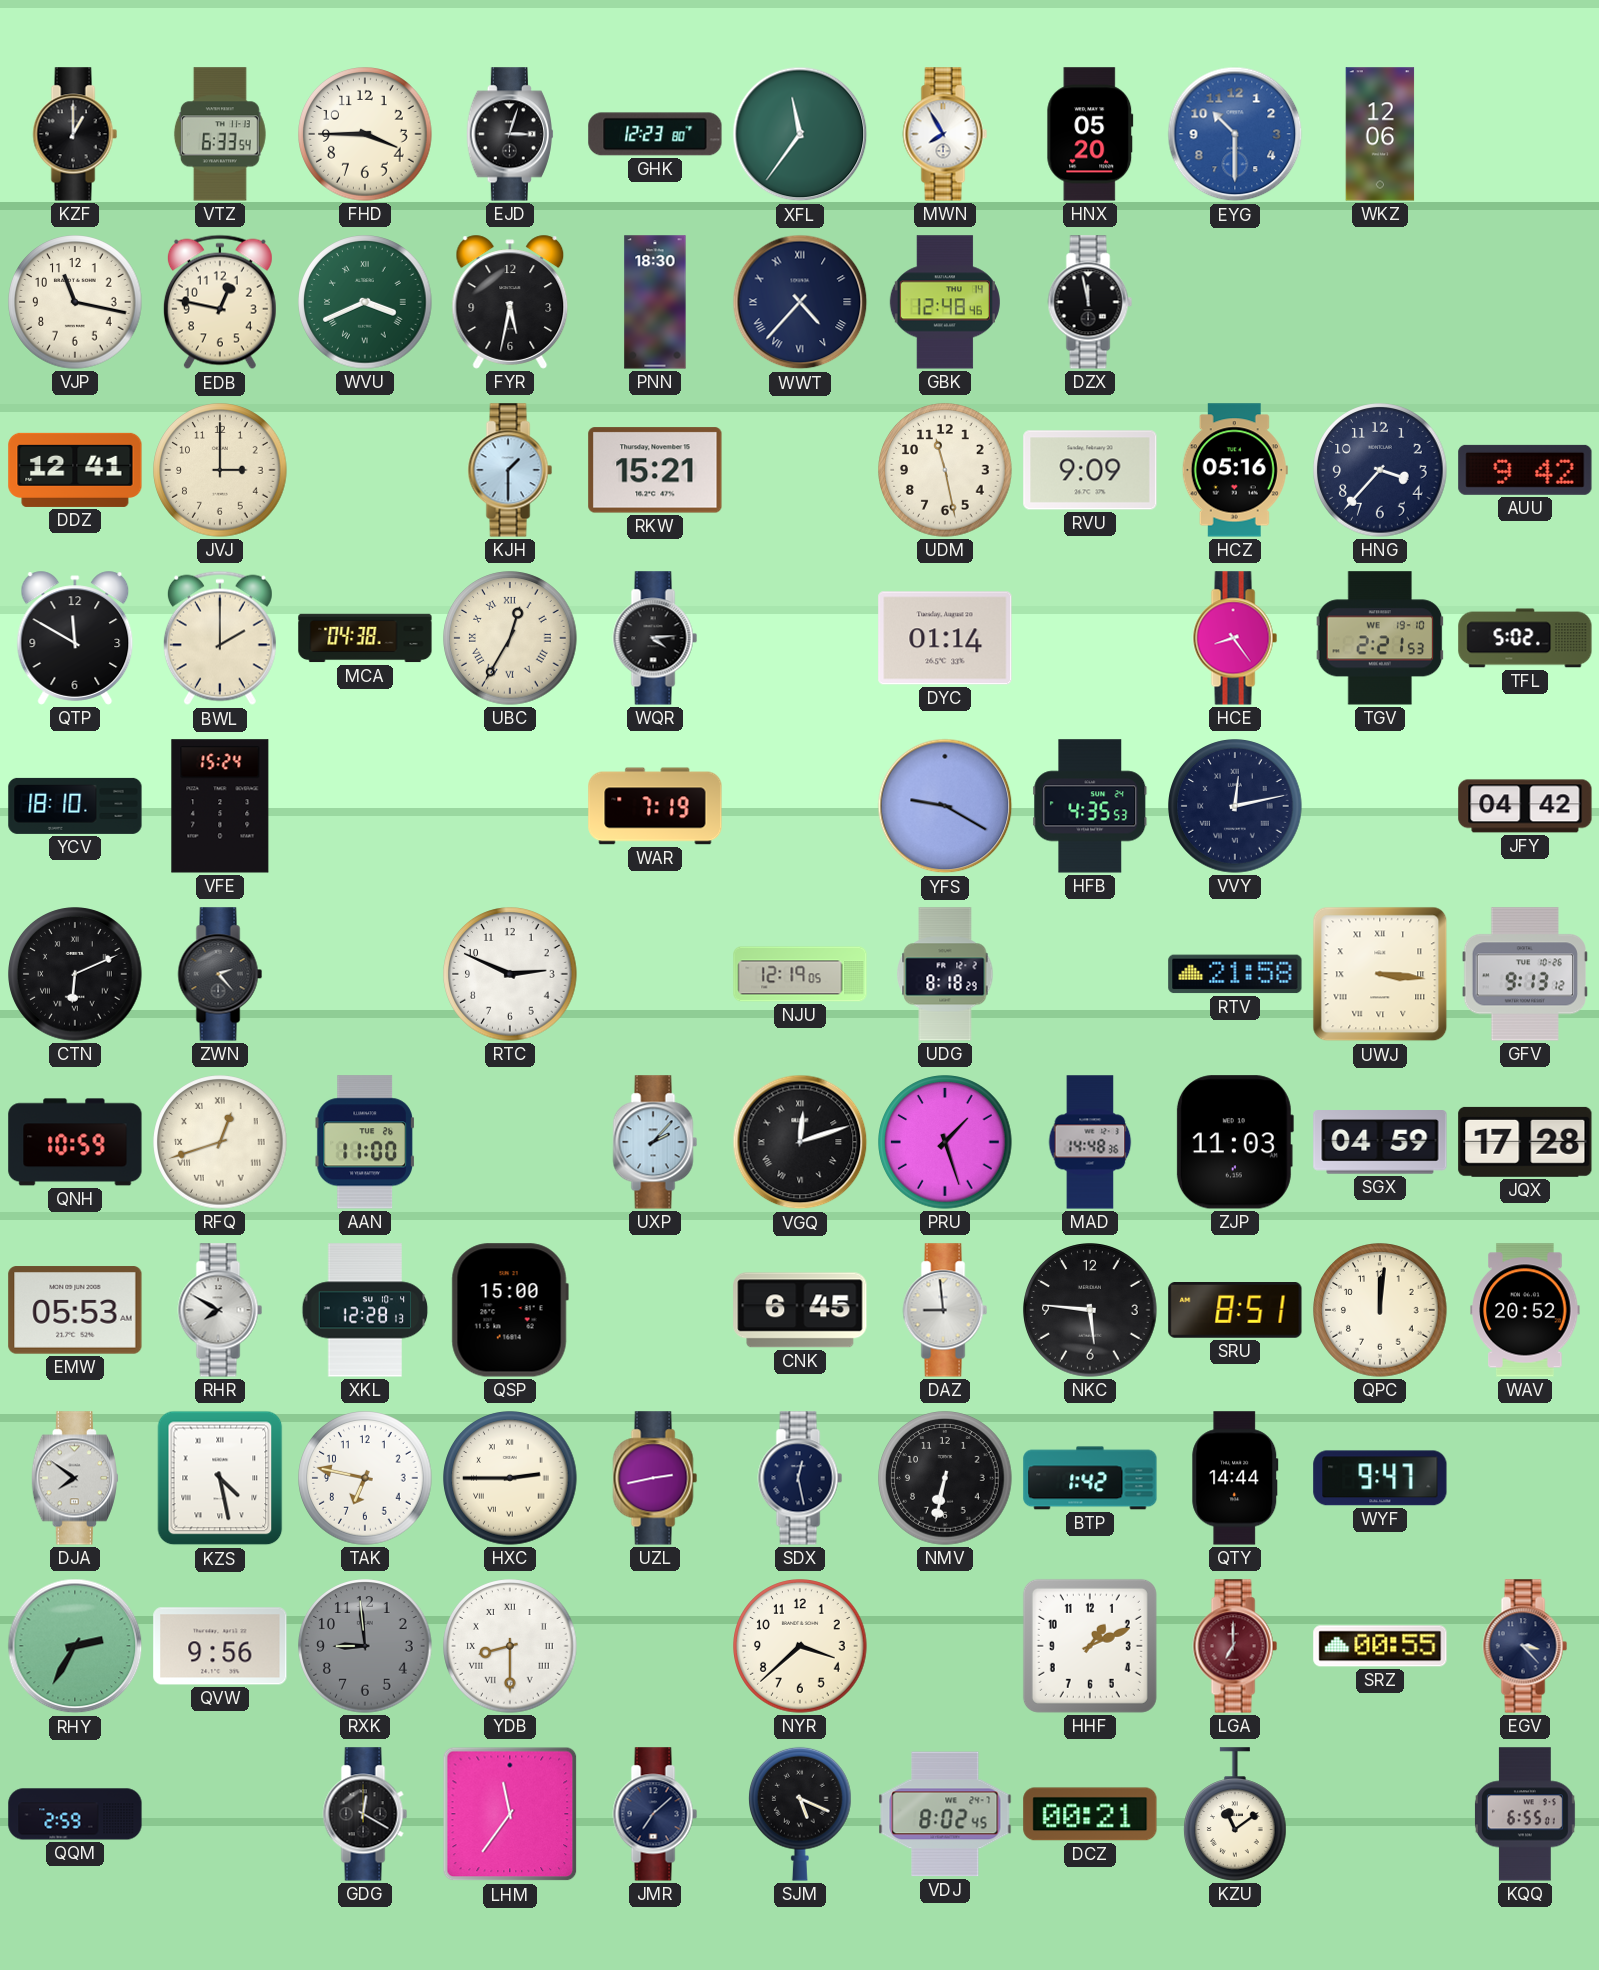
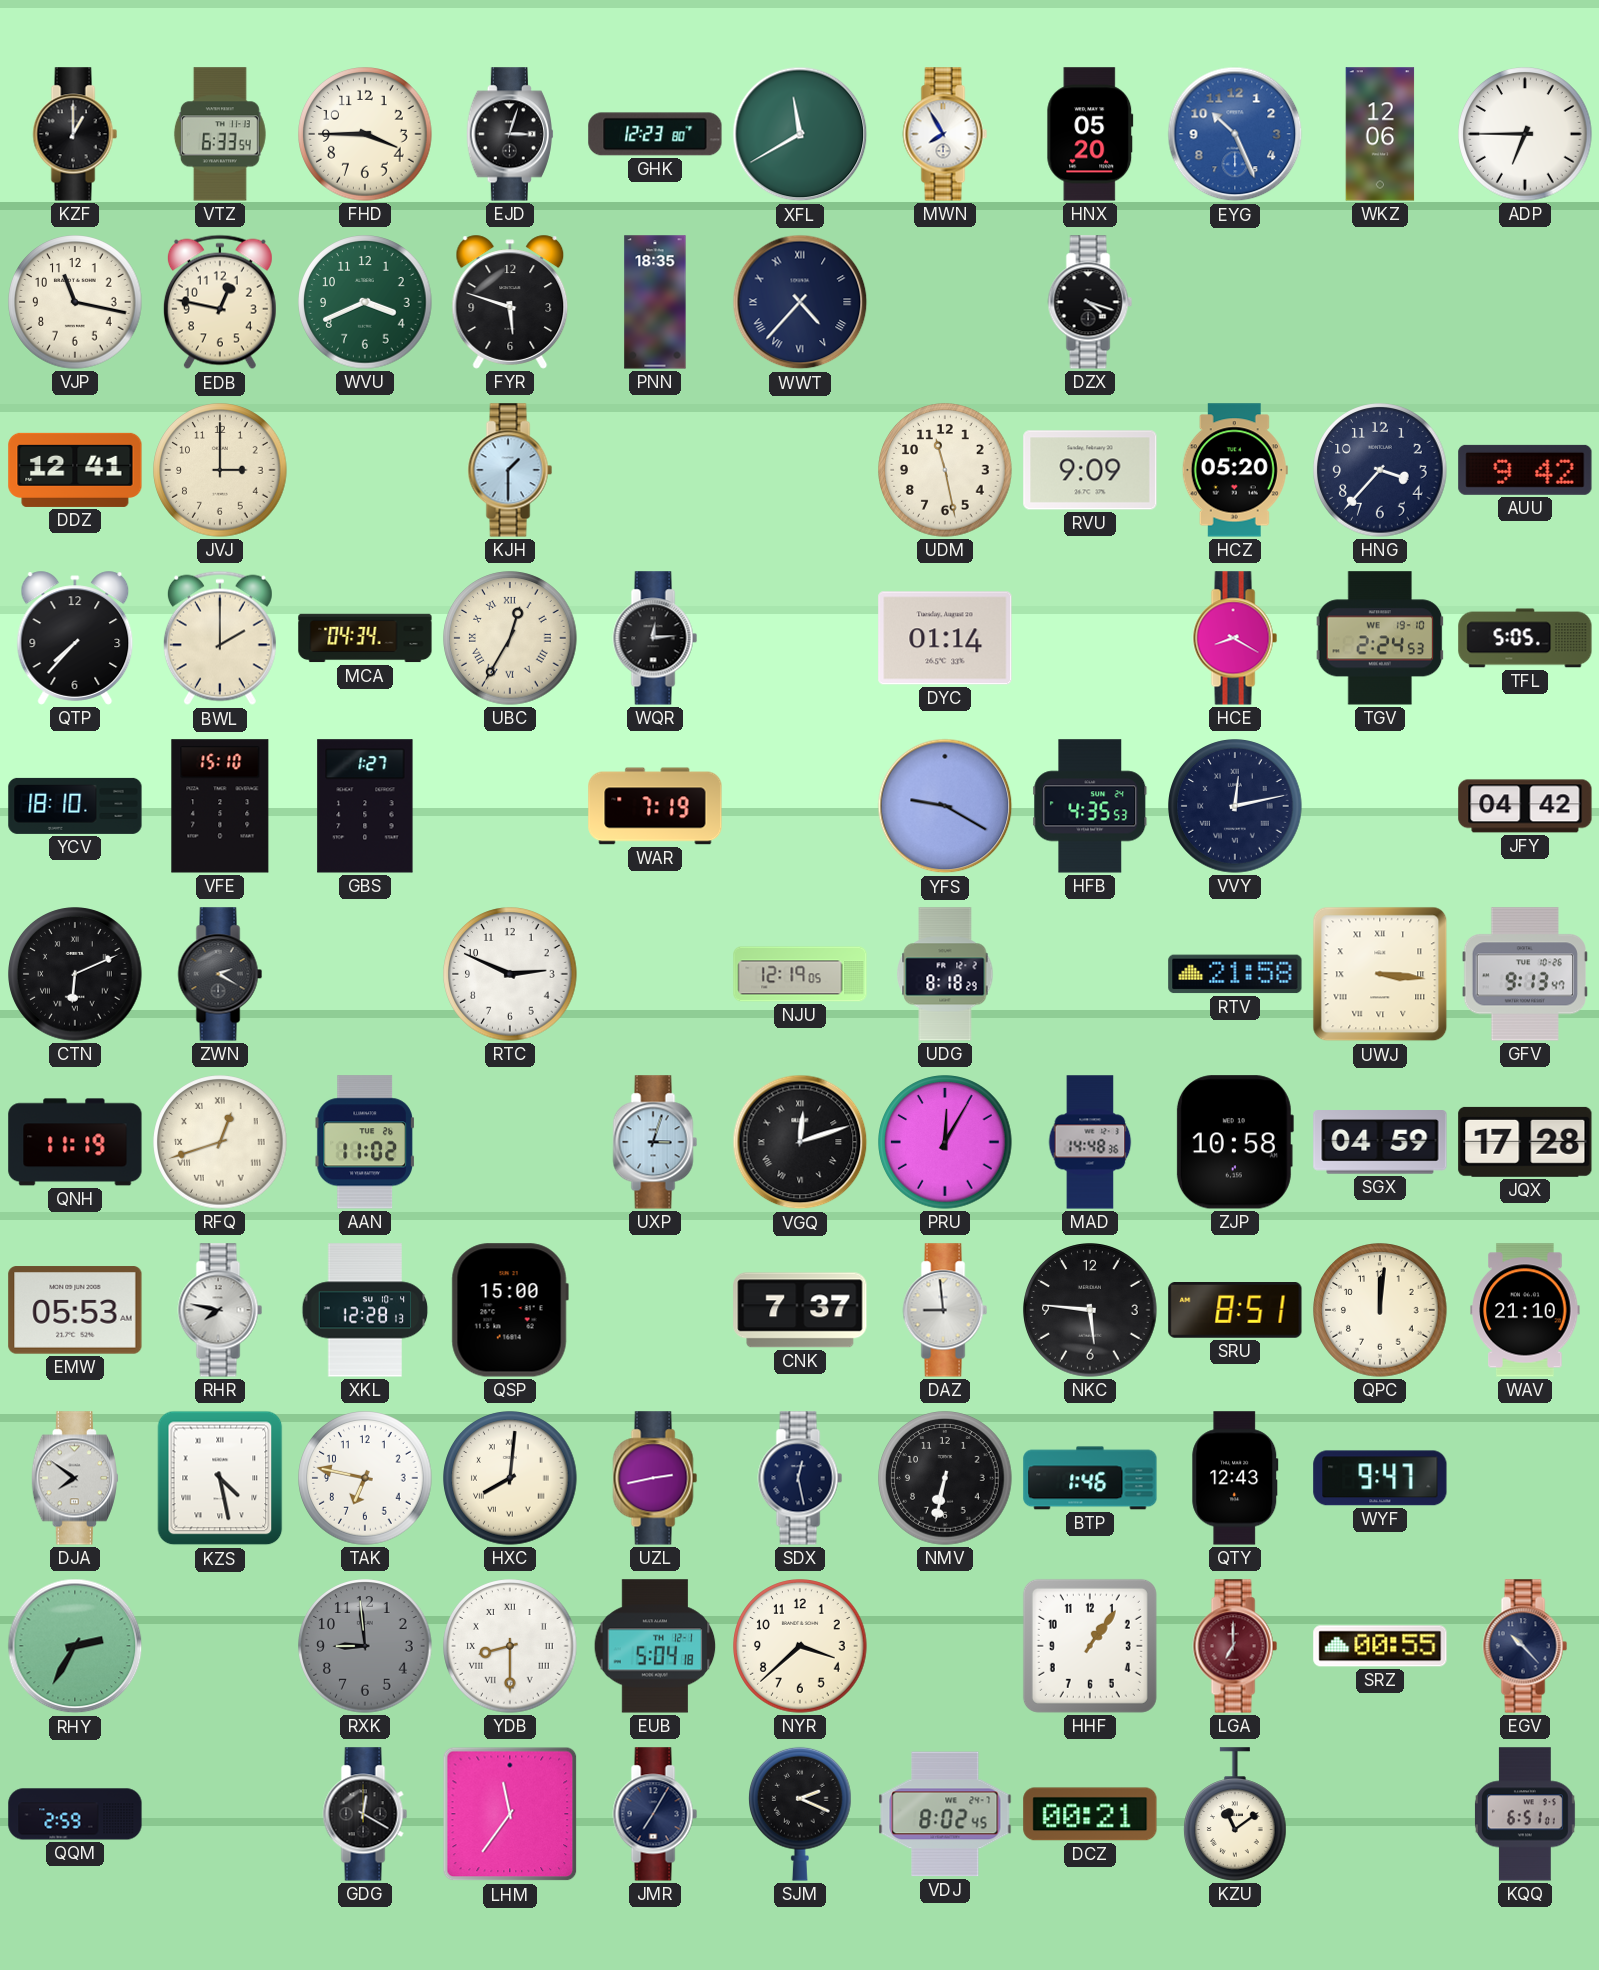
XFL: 11:36 -> 11:40
EYG: 10:30 -> 10:26
ADP: none -> 6:45
WVU numerals: Roman -> Arabic
FYR: 5:32 -> 5:48
PNN: 18:30 -> 18:35
GBK: 12:48 -> none
DZX: 11:58 -> 4:18
RKW: 15:21 -> none
HCZ: 05:16 -> 05:20
QTP: 11:50 -> 7:37
MCA: 04:38 -> 04:34
WQR: 4:14 -> 12:14
HCE: 8:24 -> 8:20
TGV: 2:21 -> 2:24
TFL: 5:02 -> 5:05
VFE: 15:24 -> 15:10
GBS: none -> 1:27
ZWN: 2:23 -> 2:20
GFV: 9:13:12 -> 9:13:47
QNH: 10:59 -> 11:19
AAN: 11:00 -> 11:02
UXP: 2:07 -> 3:03
PRU: 1:27 -> 12:05
ZJP: 11:03 -> 10:58
RHR: 7:50 -> 7:47
CNK: 6:45 -> 7:37
WAV: 20:52 -> 21:10
HXC: 2:45 -> 8:01
BTP: 1:42 -> 1:46
QTY: 14:44 -> 12:43
QVW: 9:56 -> none
EUB: none -> 5:04
HHF: 1:11 -> 1:06
EGV: 3:23 -> 10:23
JMR: 7:08 -> 7:05
SJM: 5:19 -> 2:19
KQQ: 6:55 -> 6:51
